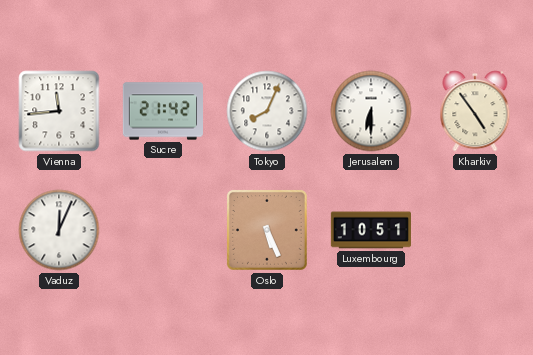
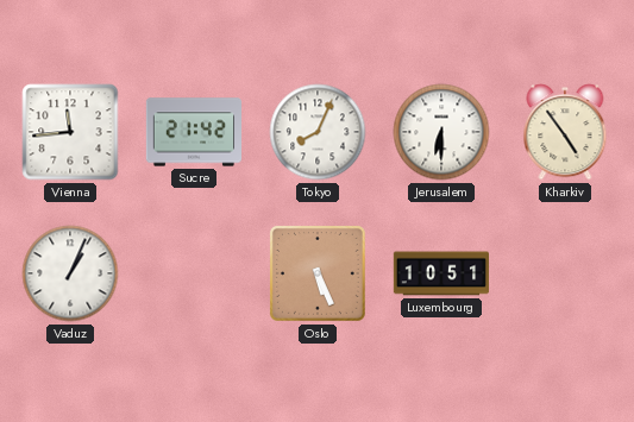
Vaduz: 12:04 -> 1:04
